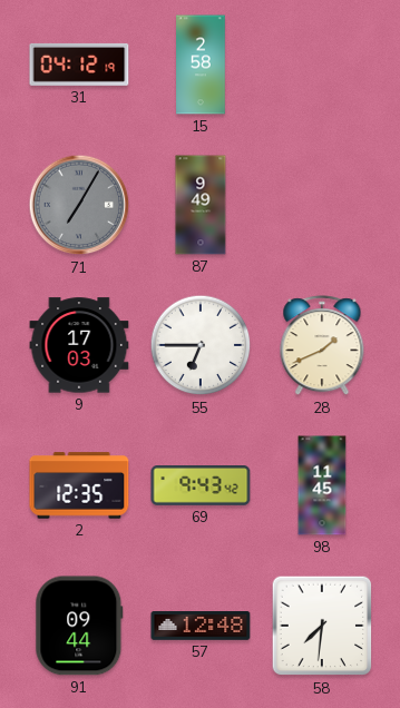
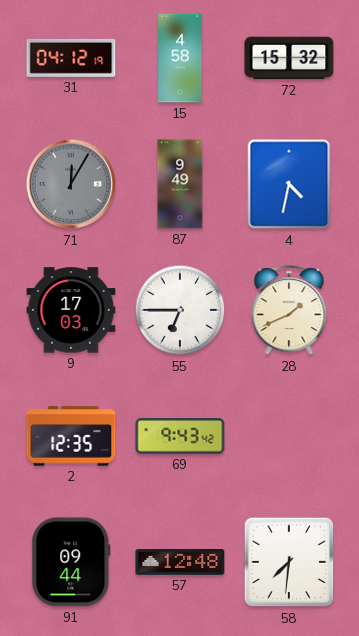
15: 2:58 -> 4:58
72: none -> 15:32
71: 7:05 -> 12:05
4: none -> 4:32
98: 11:45 -> none
